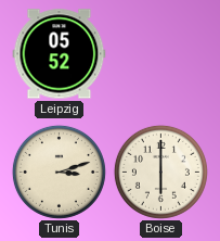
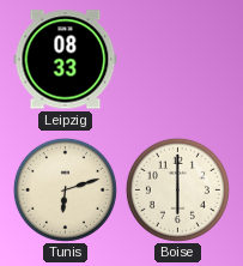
Leipzig: 05:52 -> 08:33
Tunis: 3:12 -> 6:12
